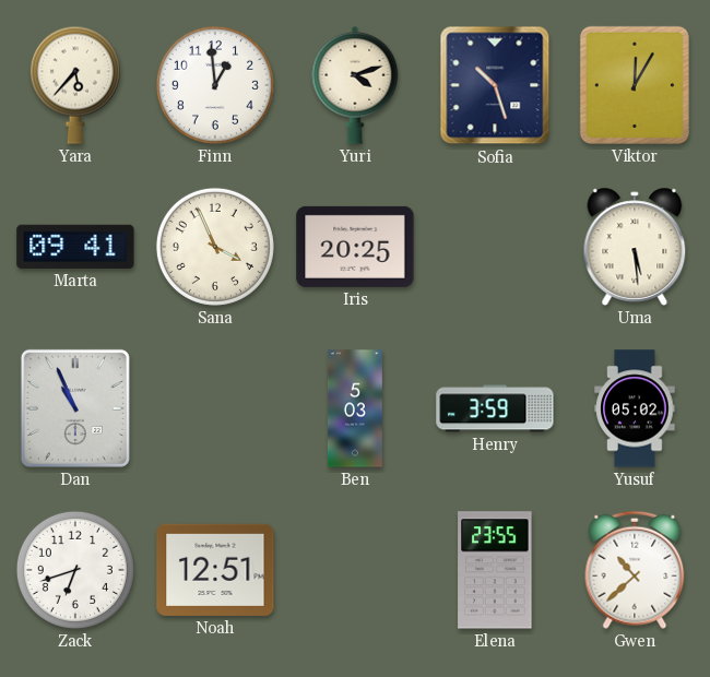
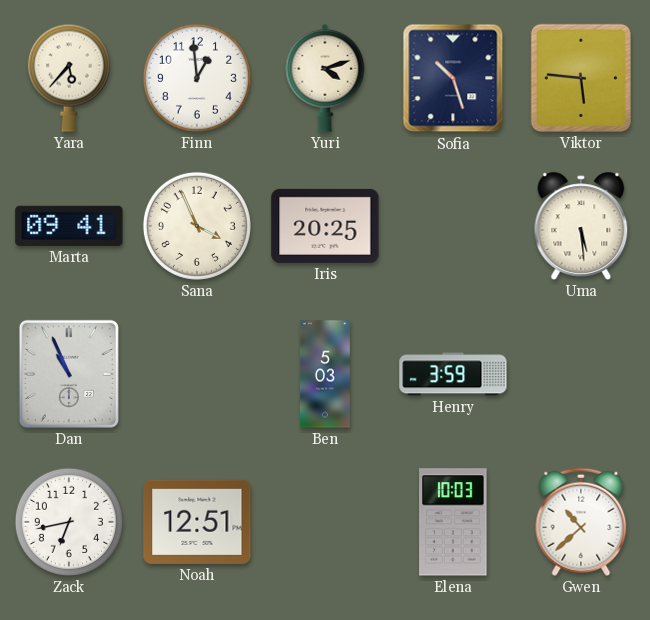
Viktor: 12:05 -> 5:46
Yusuf: 05:02 -> none
Zack: 6:42 -> 6:43
Elena: 23:55 -> 10:03
